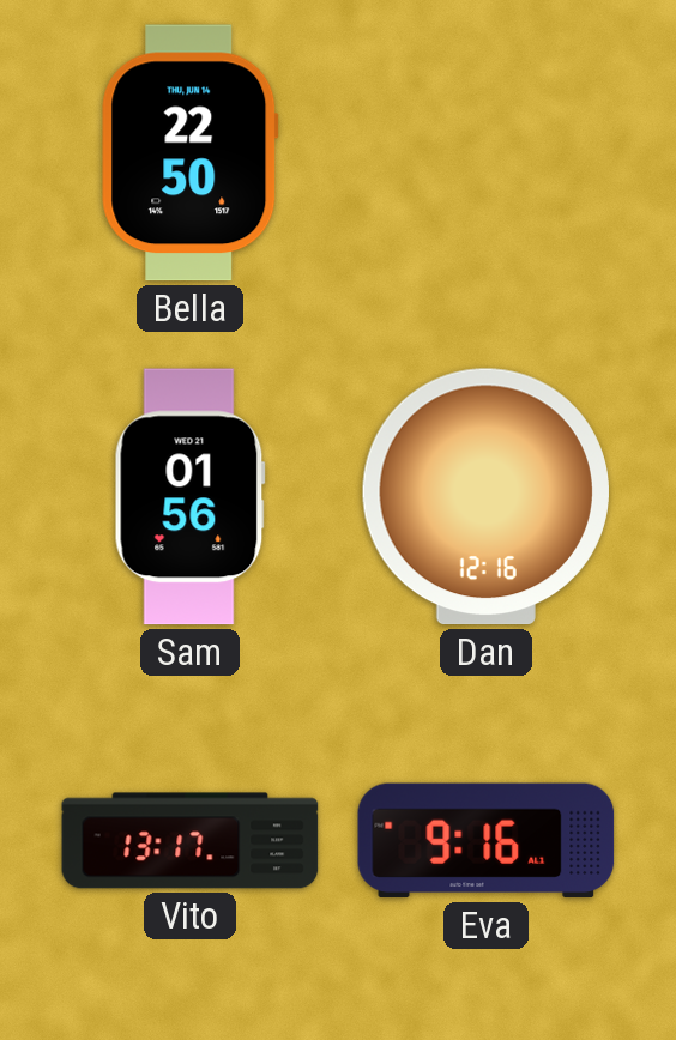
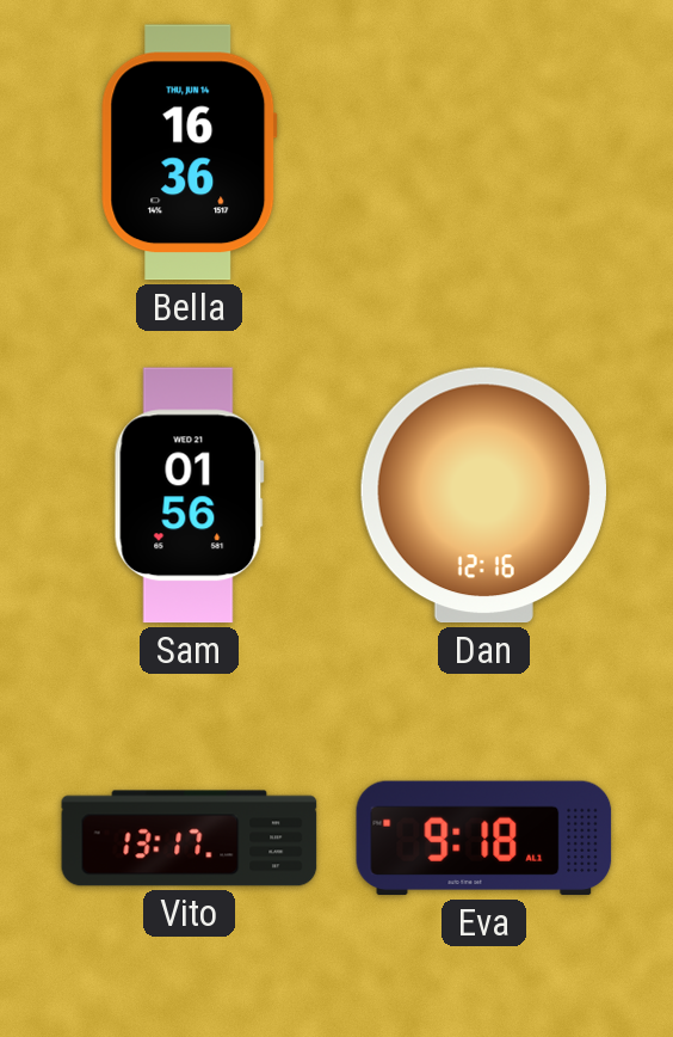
Bella: 22:50 -> 16:36
Eva: 9:16 -> 9:18
